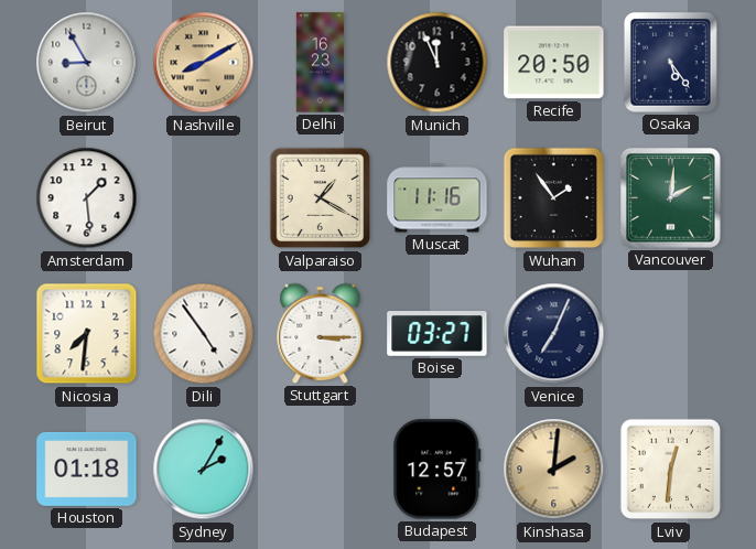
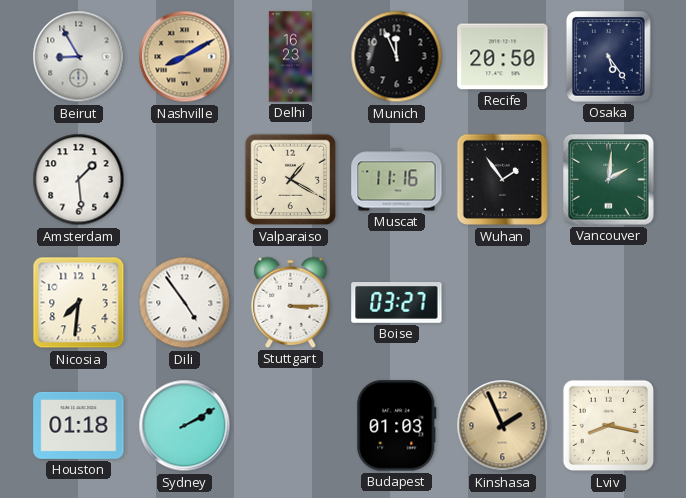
Venice: 7:04 -> none
Sydney: 2:05 -> 2:10
Budapest: 12:57 -> 01:03
Kinshasa: 2:01 -> 1:56
Lviv: 12:31 -> 8:17
